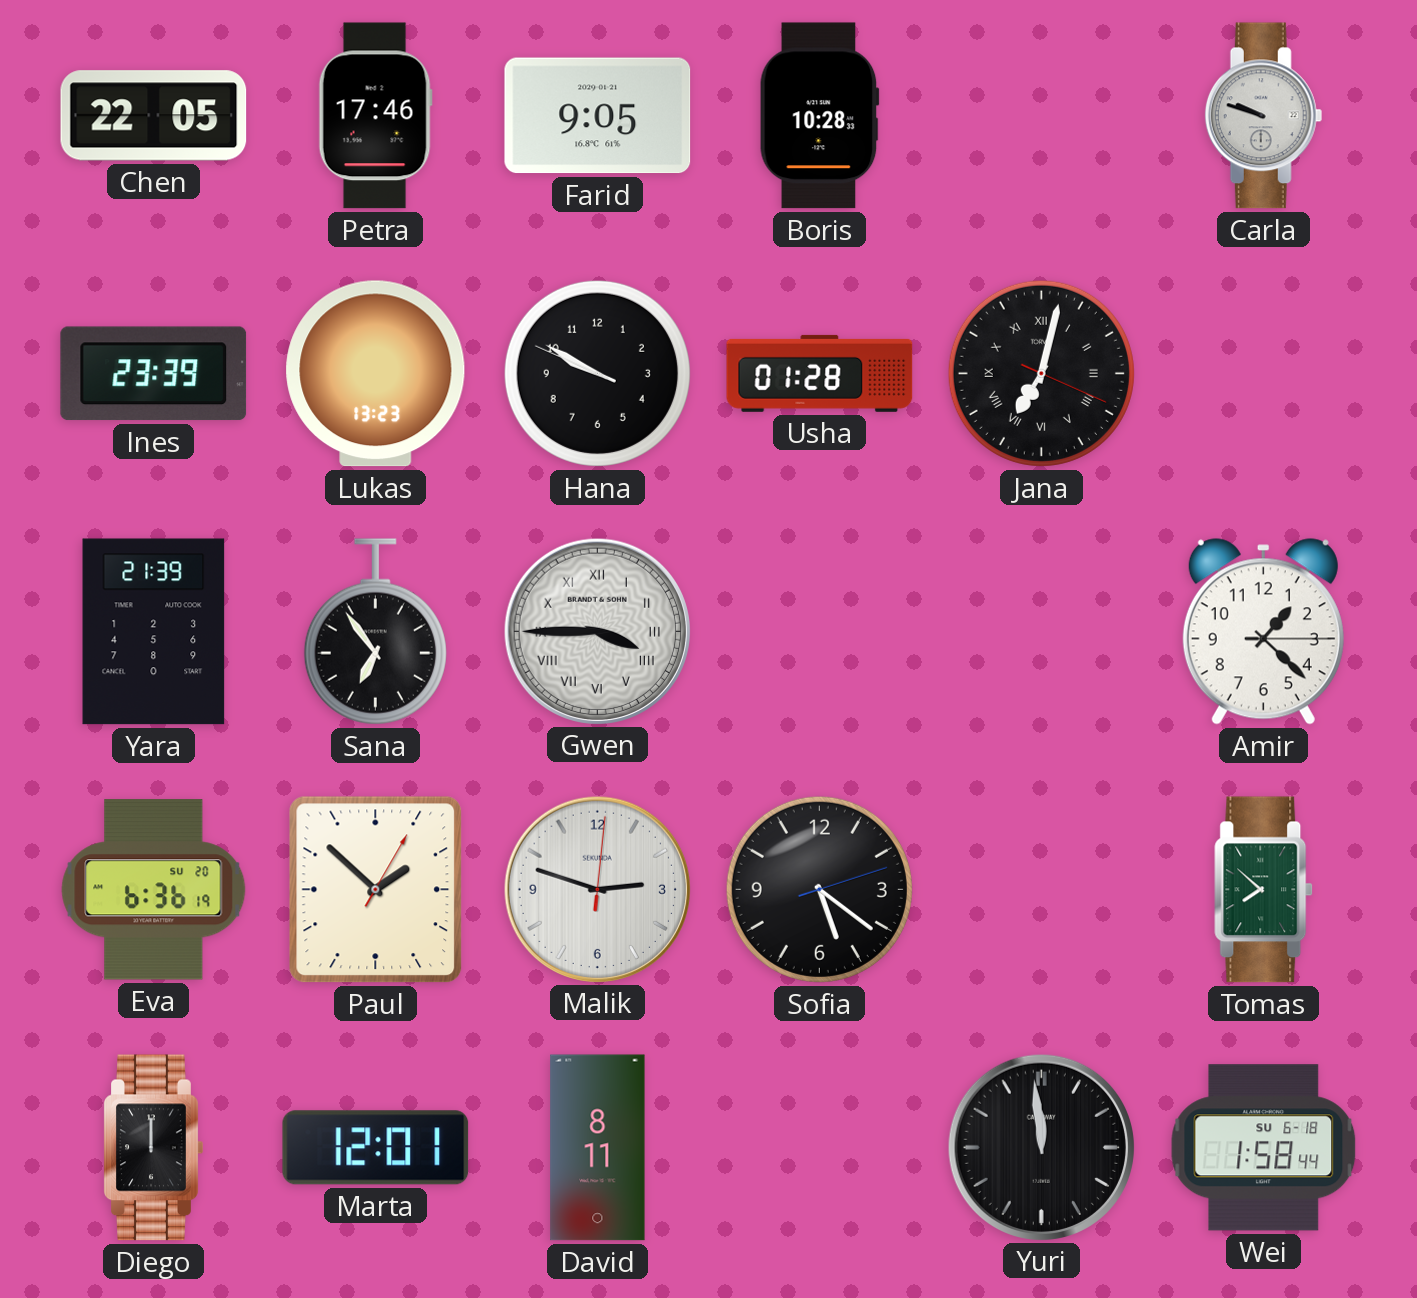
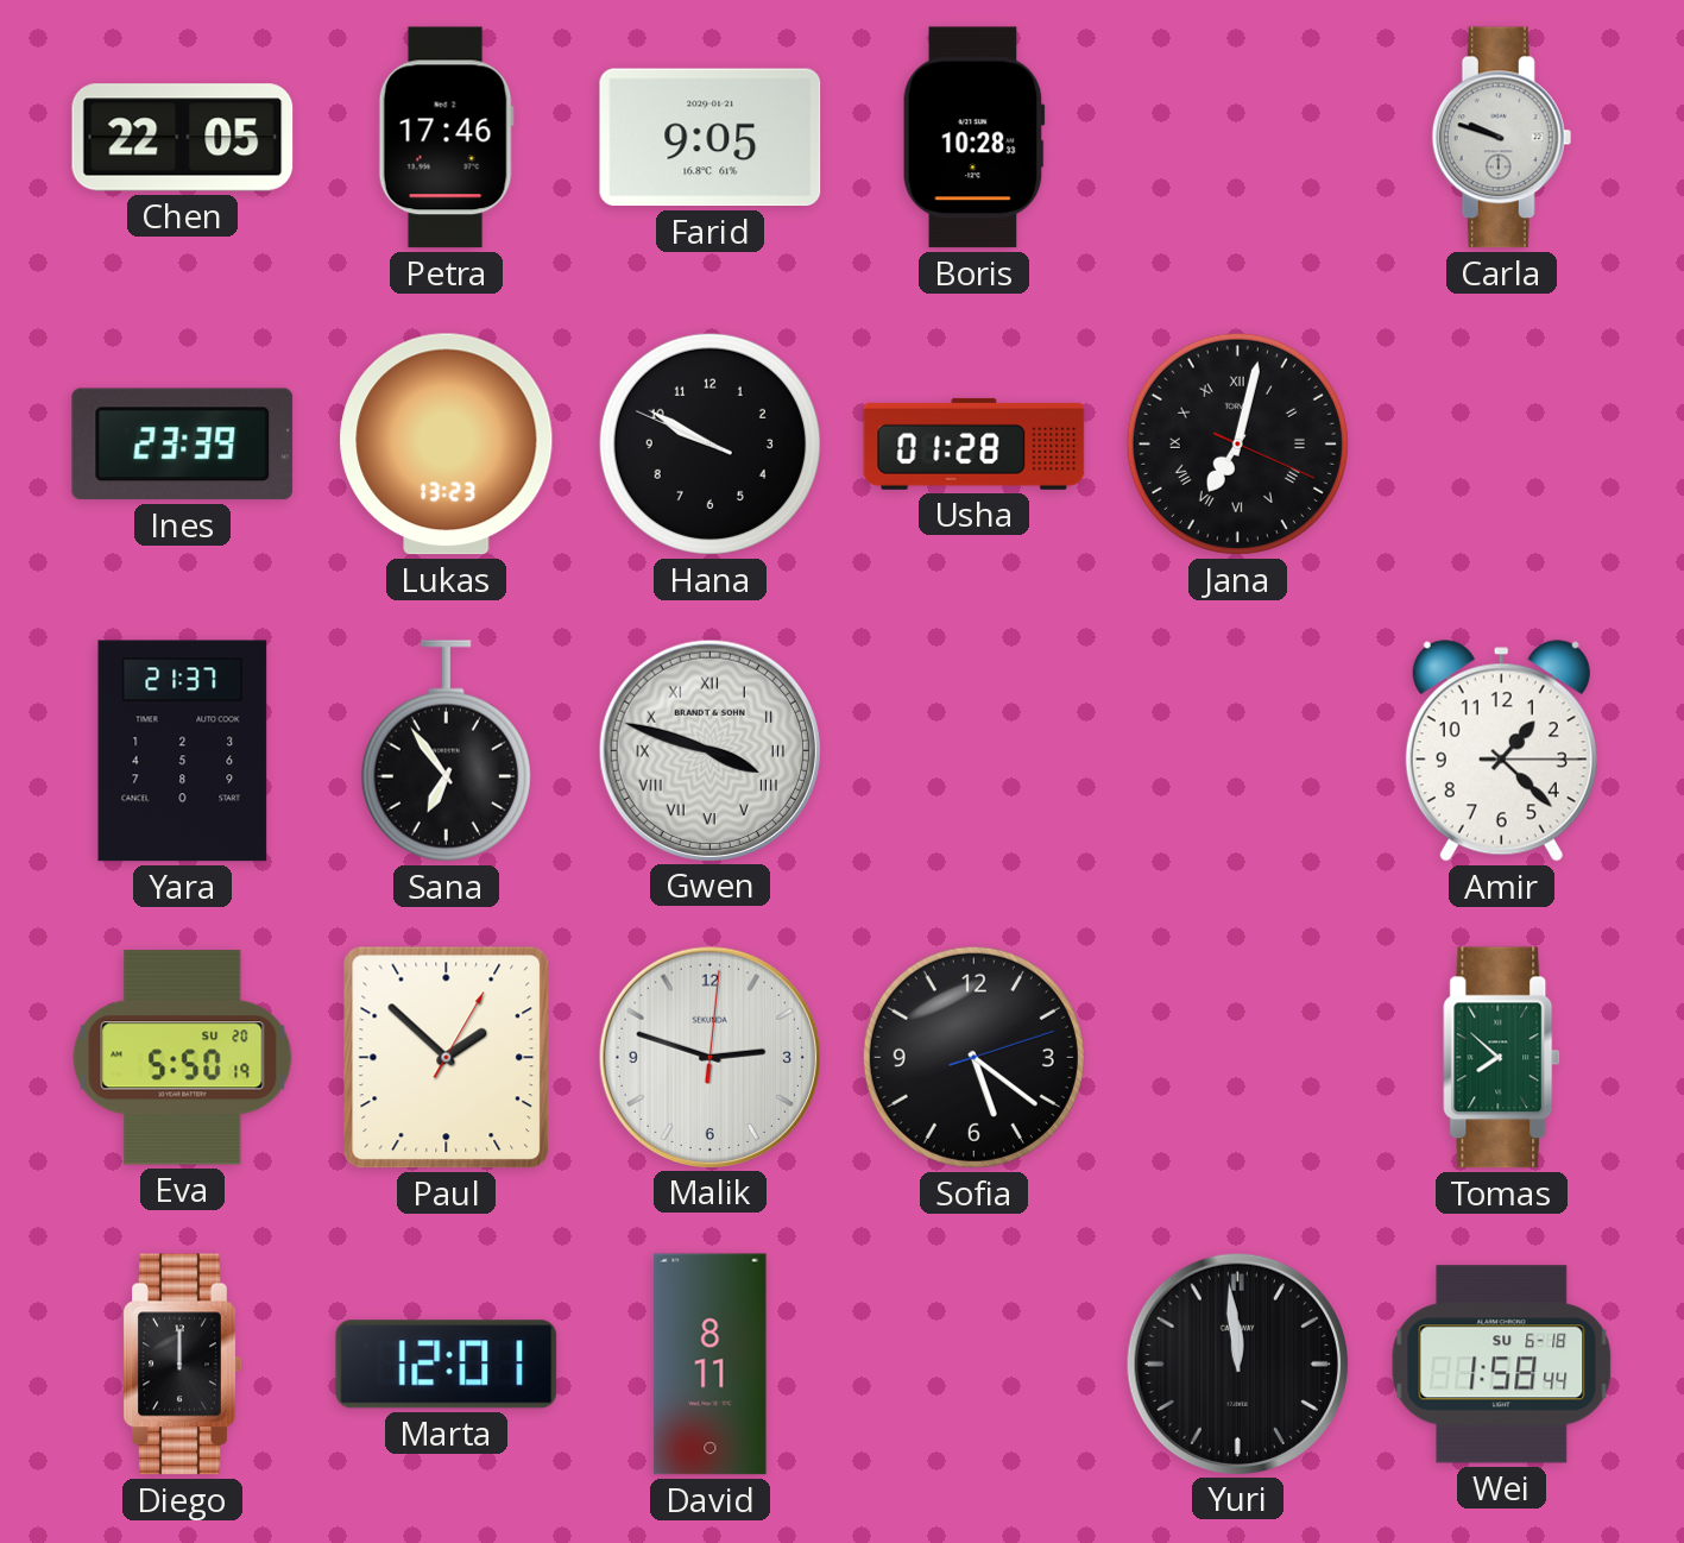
Yara: 21:39 -> 21:37
Gwen: 3:45 -> 3:48
Eva: 6:36 -> 5:50
